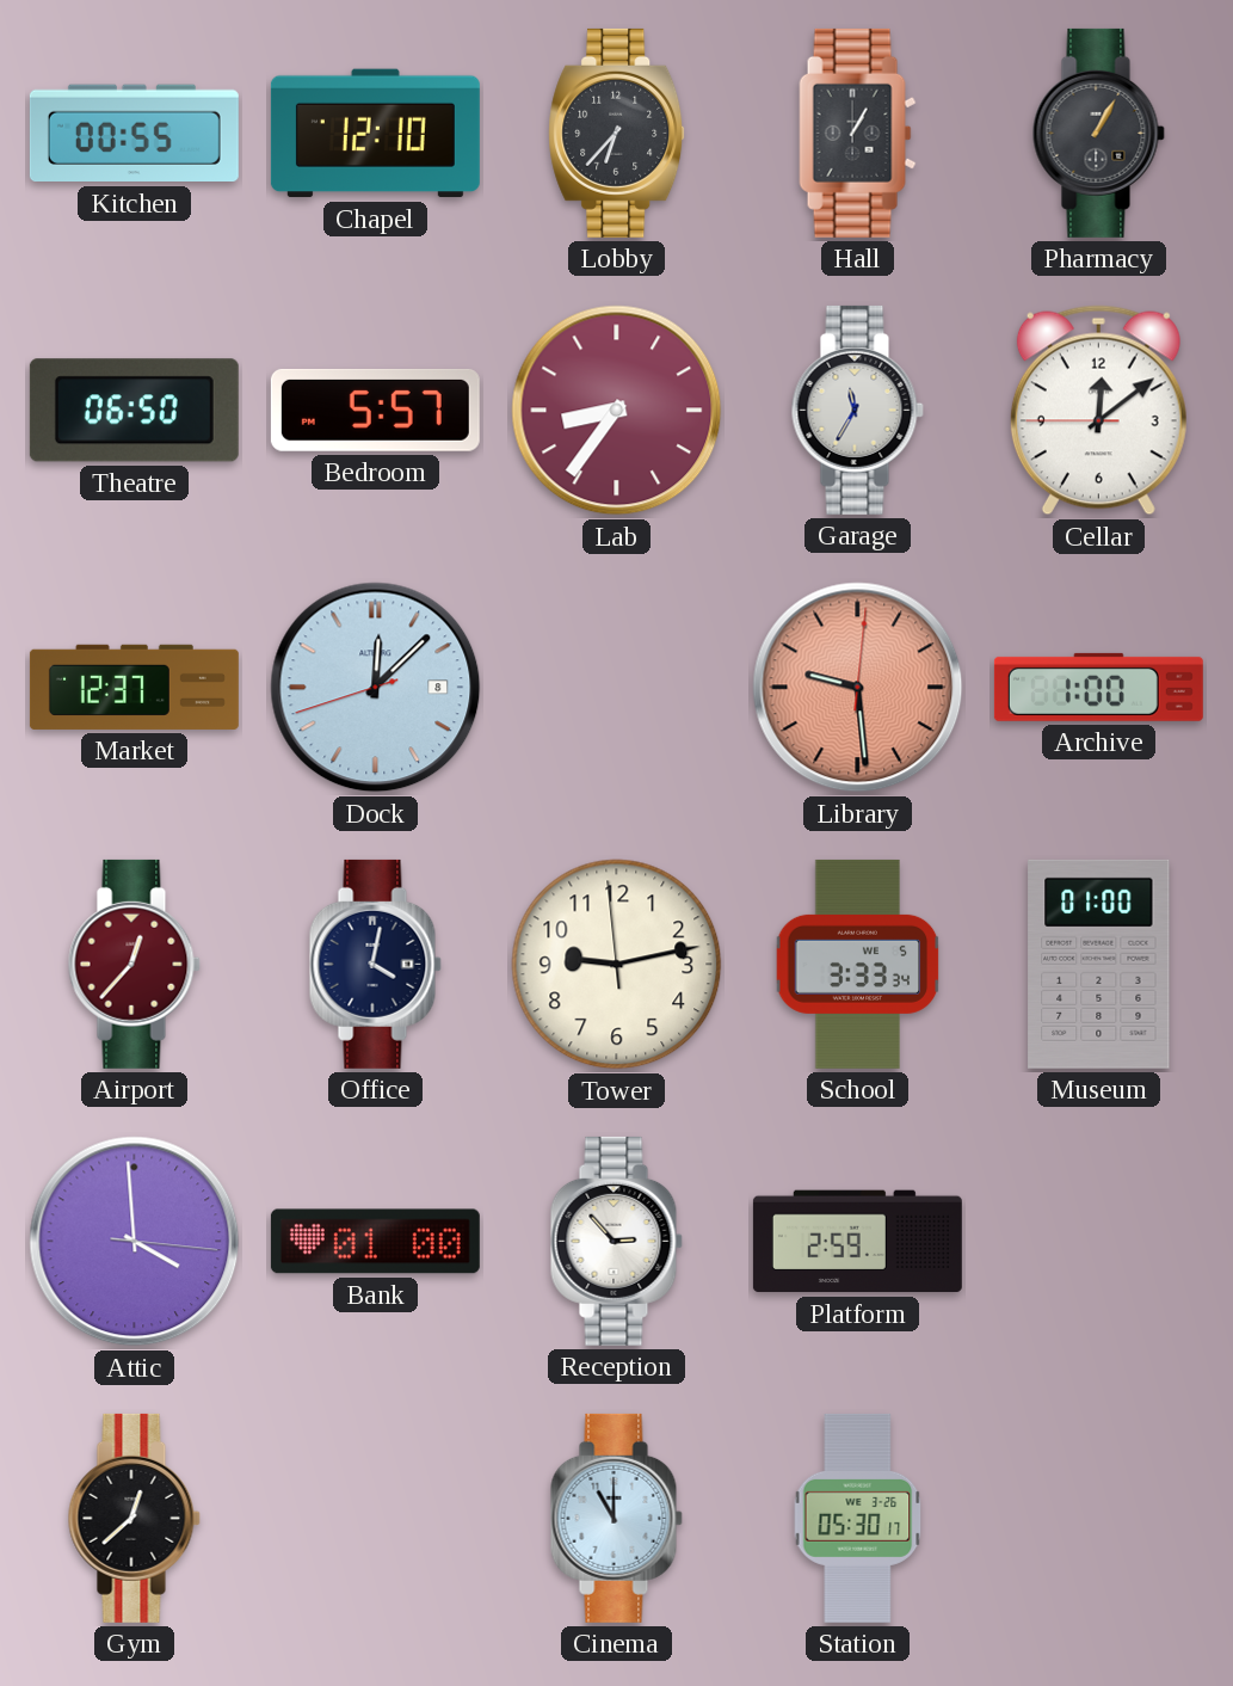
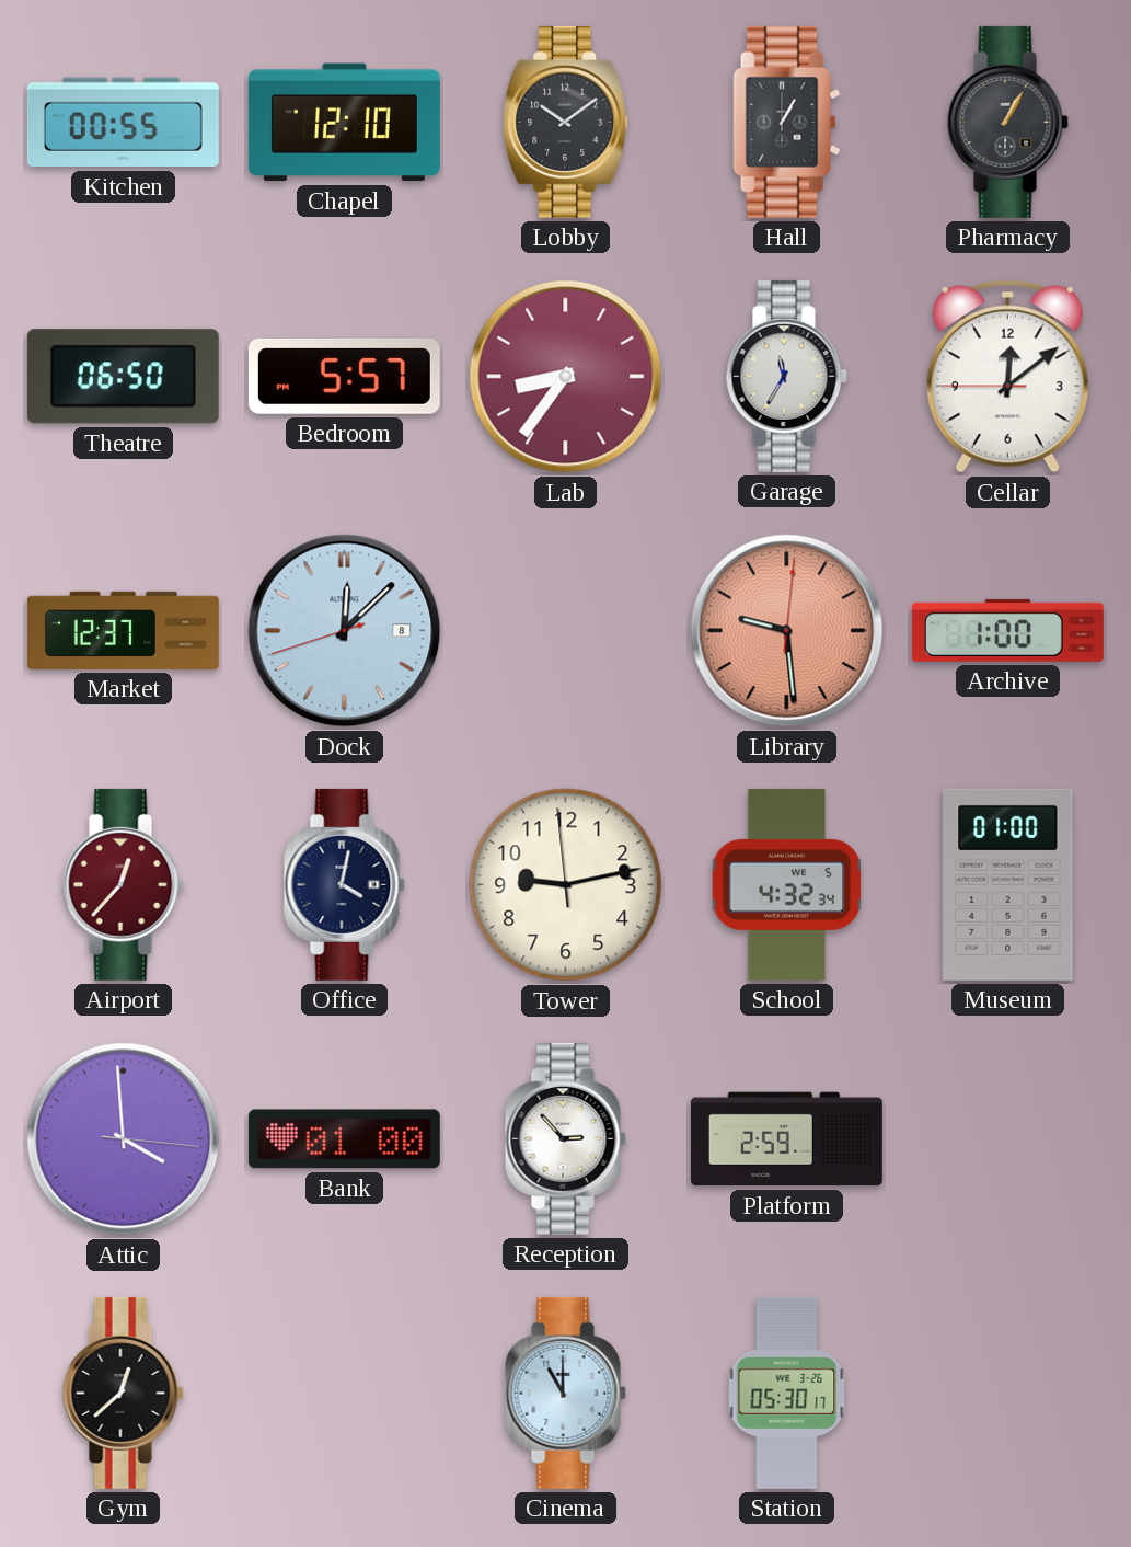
Lobby: 6:37 -> 10:09
School: 3:33 -> 4:32
